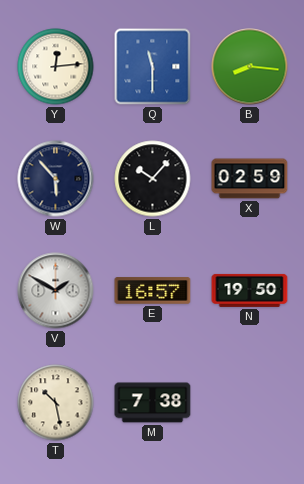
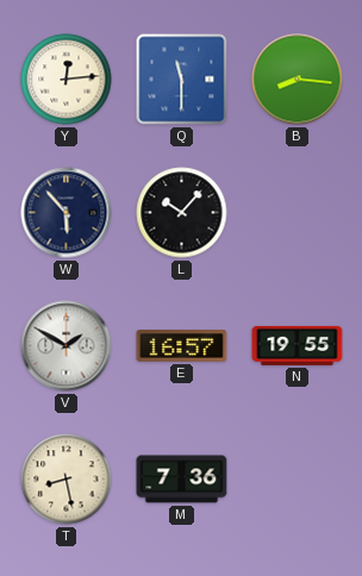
X: 02:59 -> none
N: 19:50 -> 19:55
T: 10:28 -> 8:28
M: 7:38 -> 7:36
